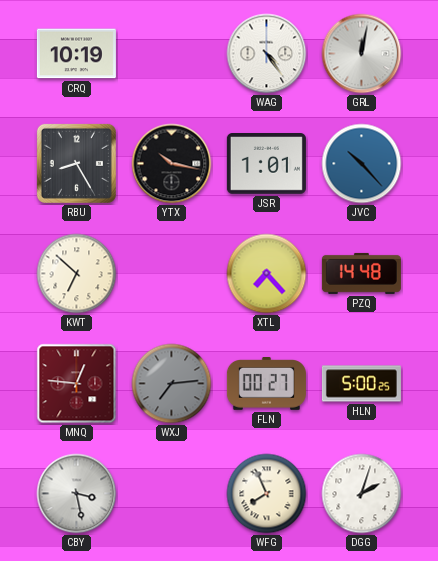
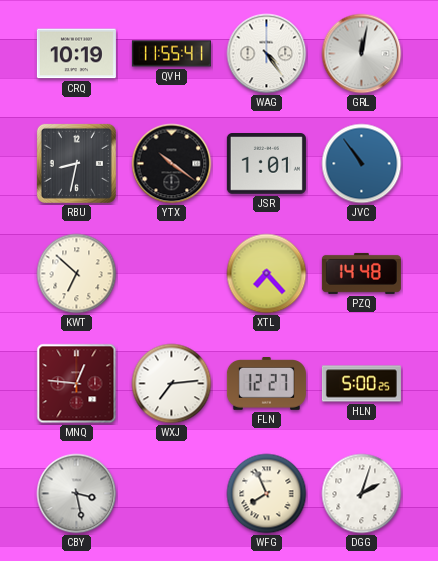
QVH: none -> 11:55
RBU: 8:25 -> 8:32
YTX: 10:17 -> 10:21
JVC: 10:23 -> 10:54
WXJ dial: grey -> white
FLN: 00:27 -> 12:27
